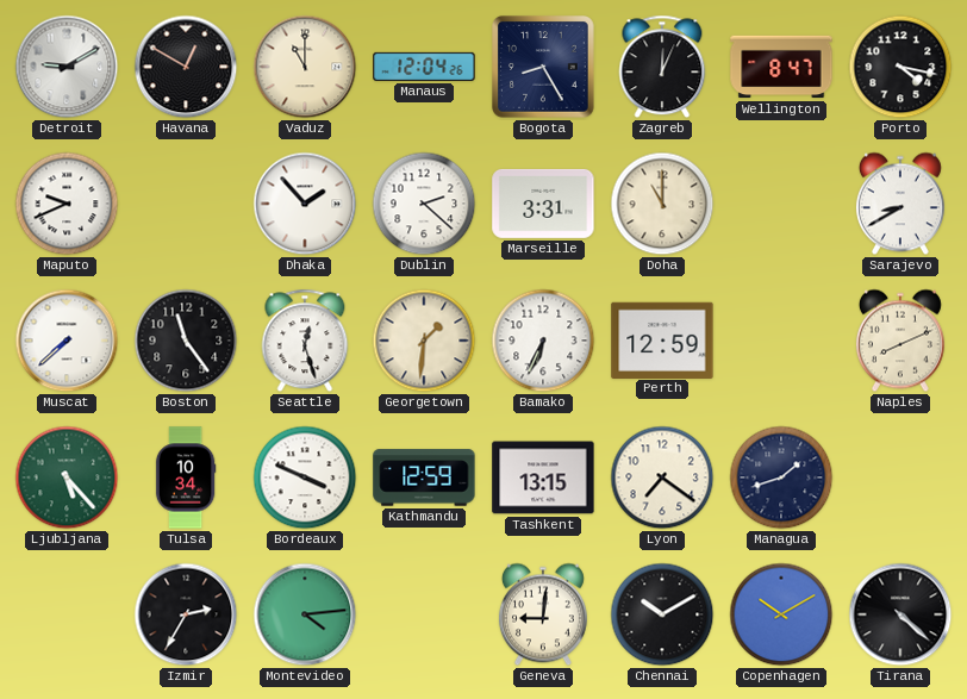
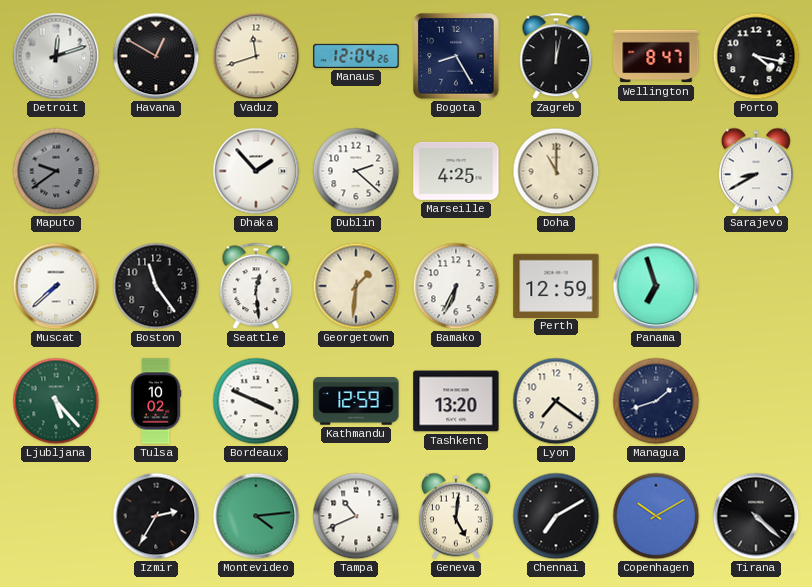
Detroit: 9:10 -> 12:12
Vaduz: 11:00 -> 11:42
Zagreb: 12:04 -> 12:02
Maputo: 9:41 -> 9:39
Maputo dial: white -> grey
Marseille: 3:31 -> 4:25
Seattle: 12:27 -> 12:29
Panama: none -> 6:57
Naples: 8:11 -> none
Tulsa: 10:34 -> 10:02
Tashkent: 13:15 -> 13:20
Tampa: none -> 10:41
Geneva: 9:01 -> 5:01
Chennai: 10:10 -> 7:10
